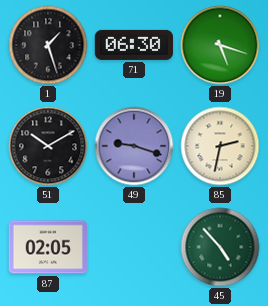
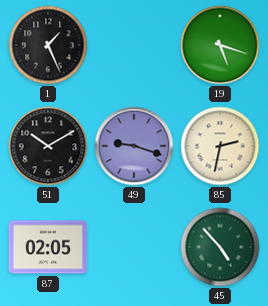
1: 1:27 -> 1:26
71: 06:30 -> none
